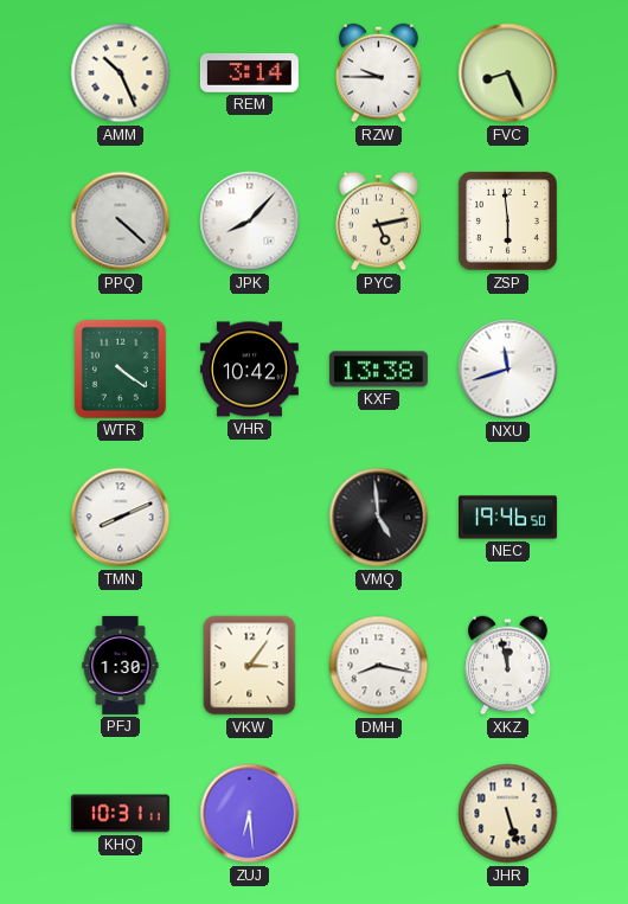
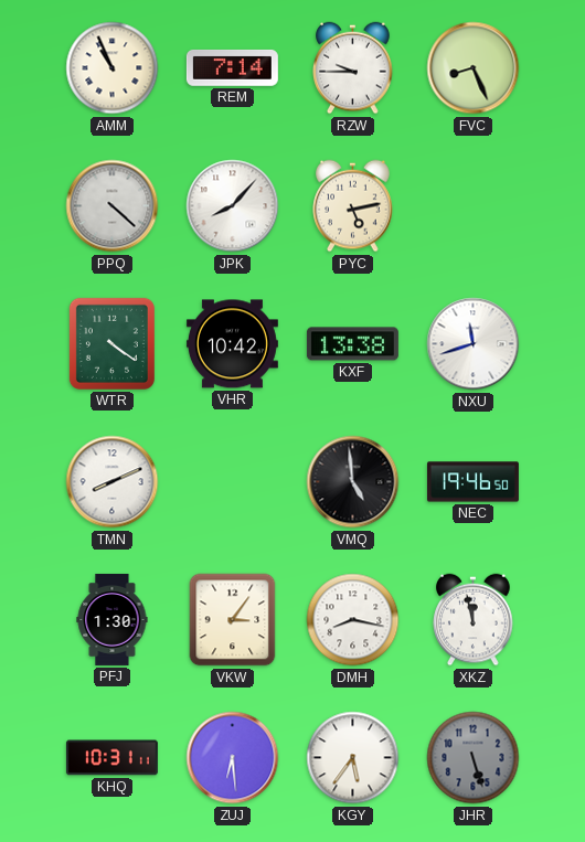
AMM: 10:26 -> 10:56
REM: 3:14 -> 7:14
ZSP: 5:59 -> none
KGY: none -> 5:36
JHR dial: cream -> grey
